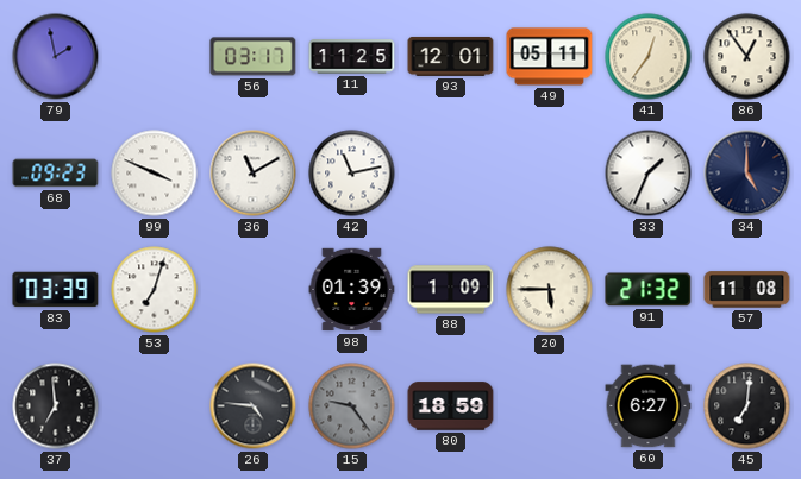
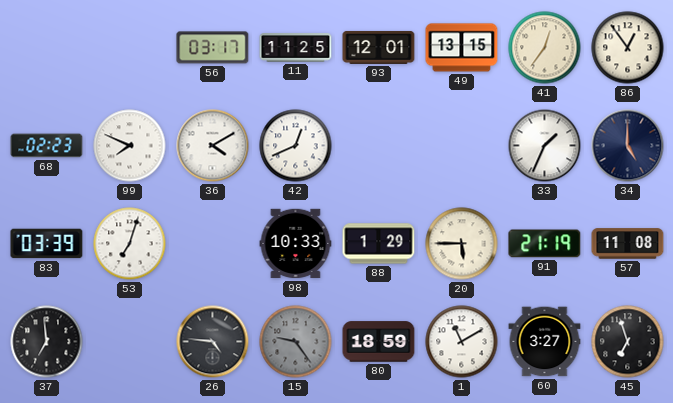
79: 1:58 -> none
49: 05:11 -> 13:15
68: 09:23 -> 02:23
99: 3:49 -> 7:49
36: 11:10 -> 4:10
42: 11:13 -> 12:41
98: 01:39 -> 10:33
88: 1:09 -> 1:29
91: 21:32 -> 21:19
1: none -> 11:10
60: 6:27 -> 3:27
45: 7:01 -> 6:57
